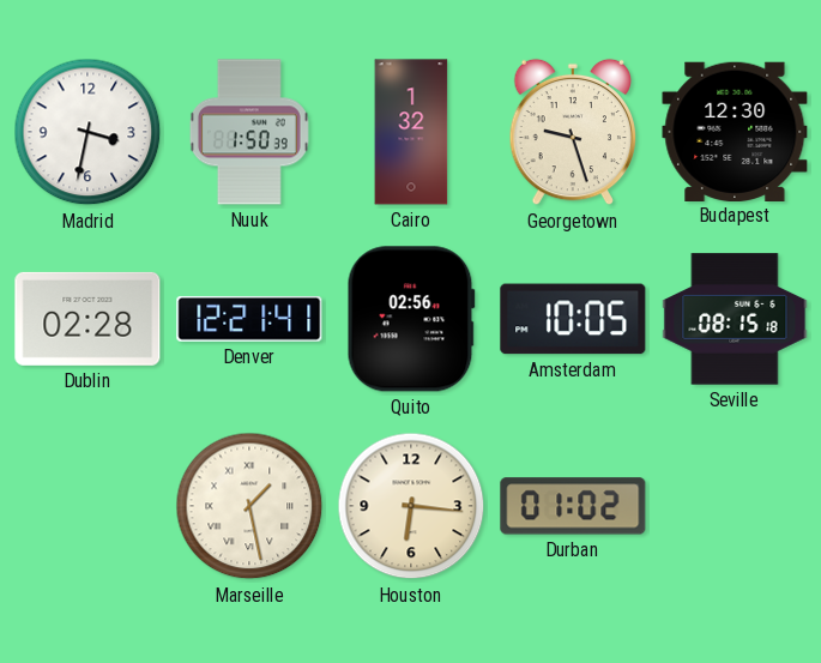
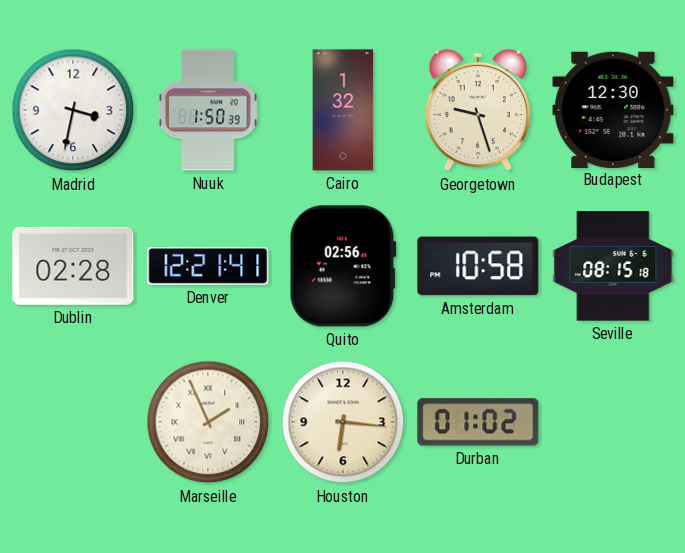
Amsterdam: 10:05 -> 10:58
Marseille: 1:28 -> 1:56
